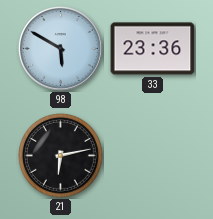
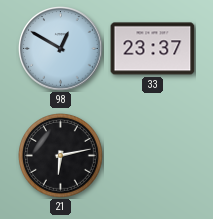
98: 5:50 -> 12:50
33: 23:36 -> 23:37
